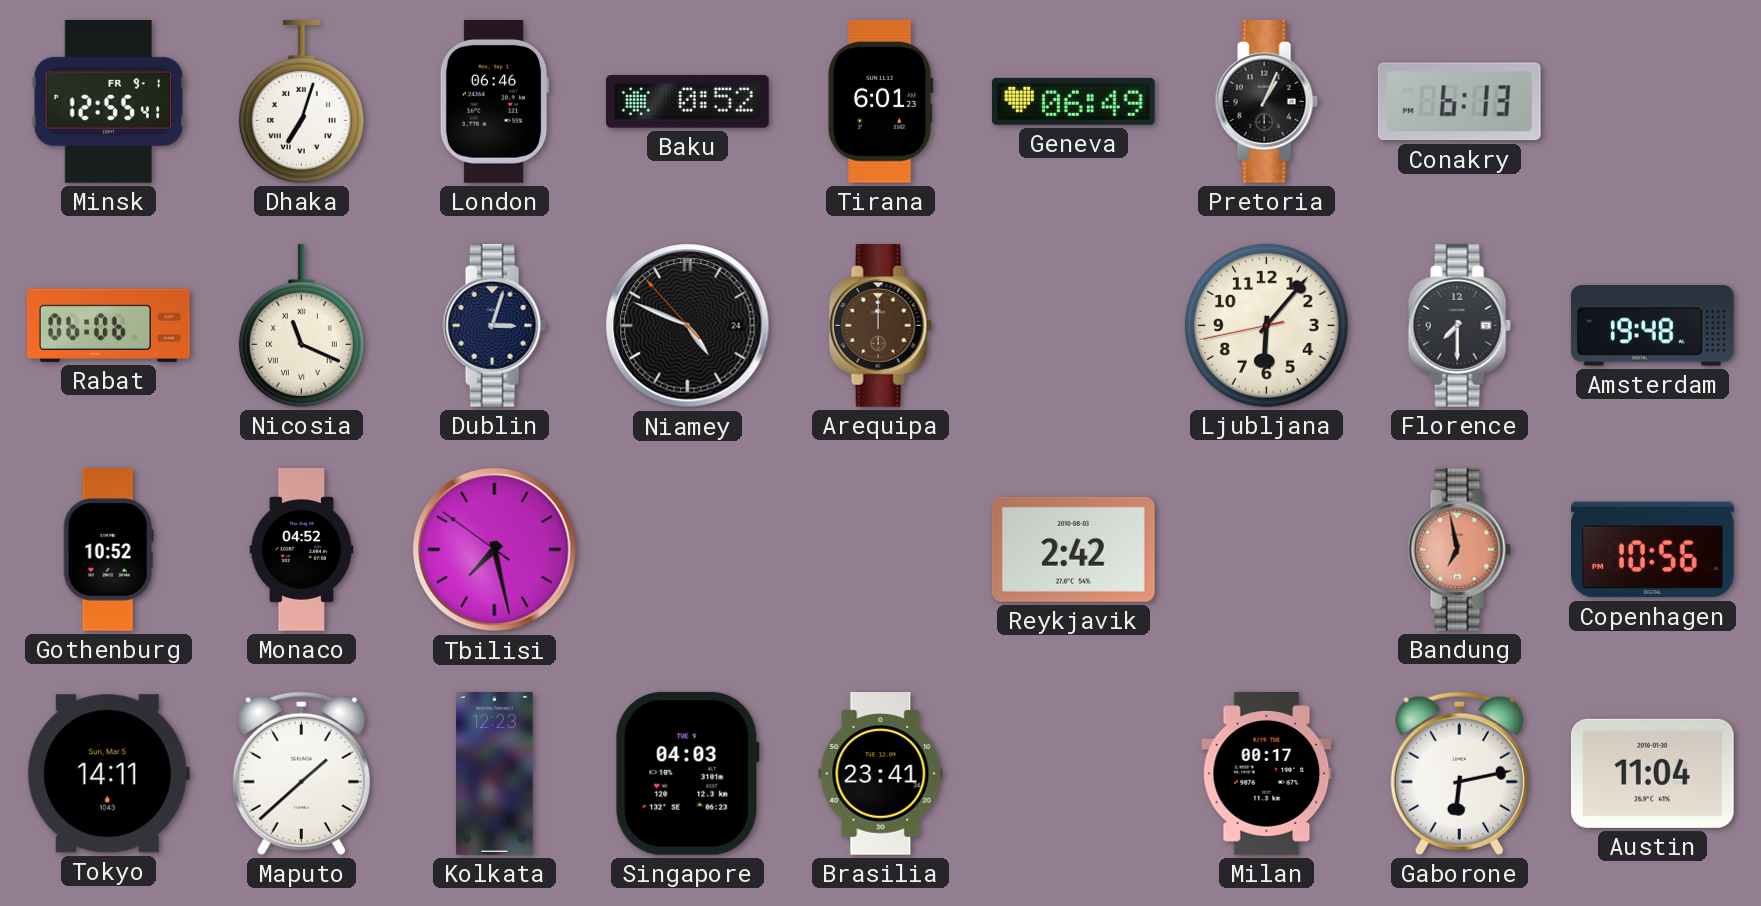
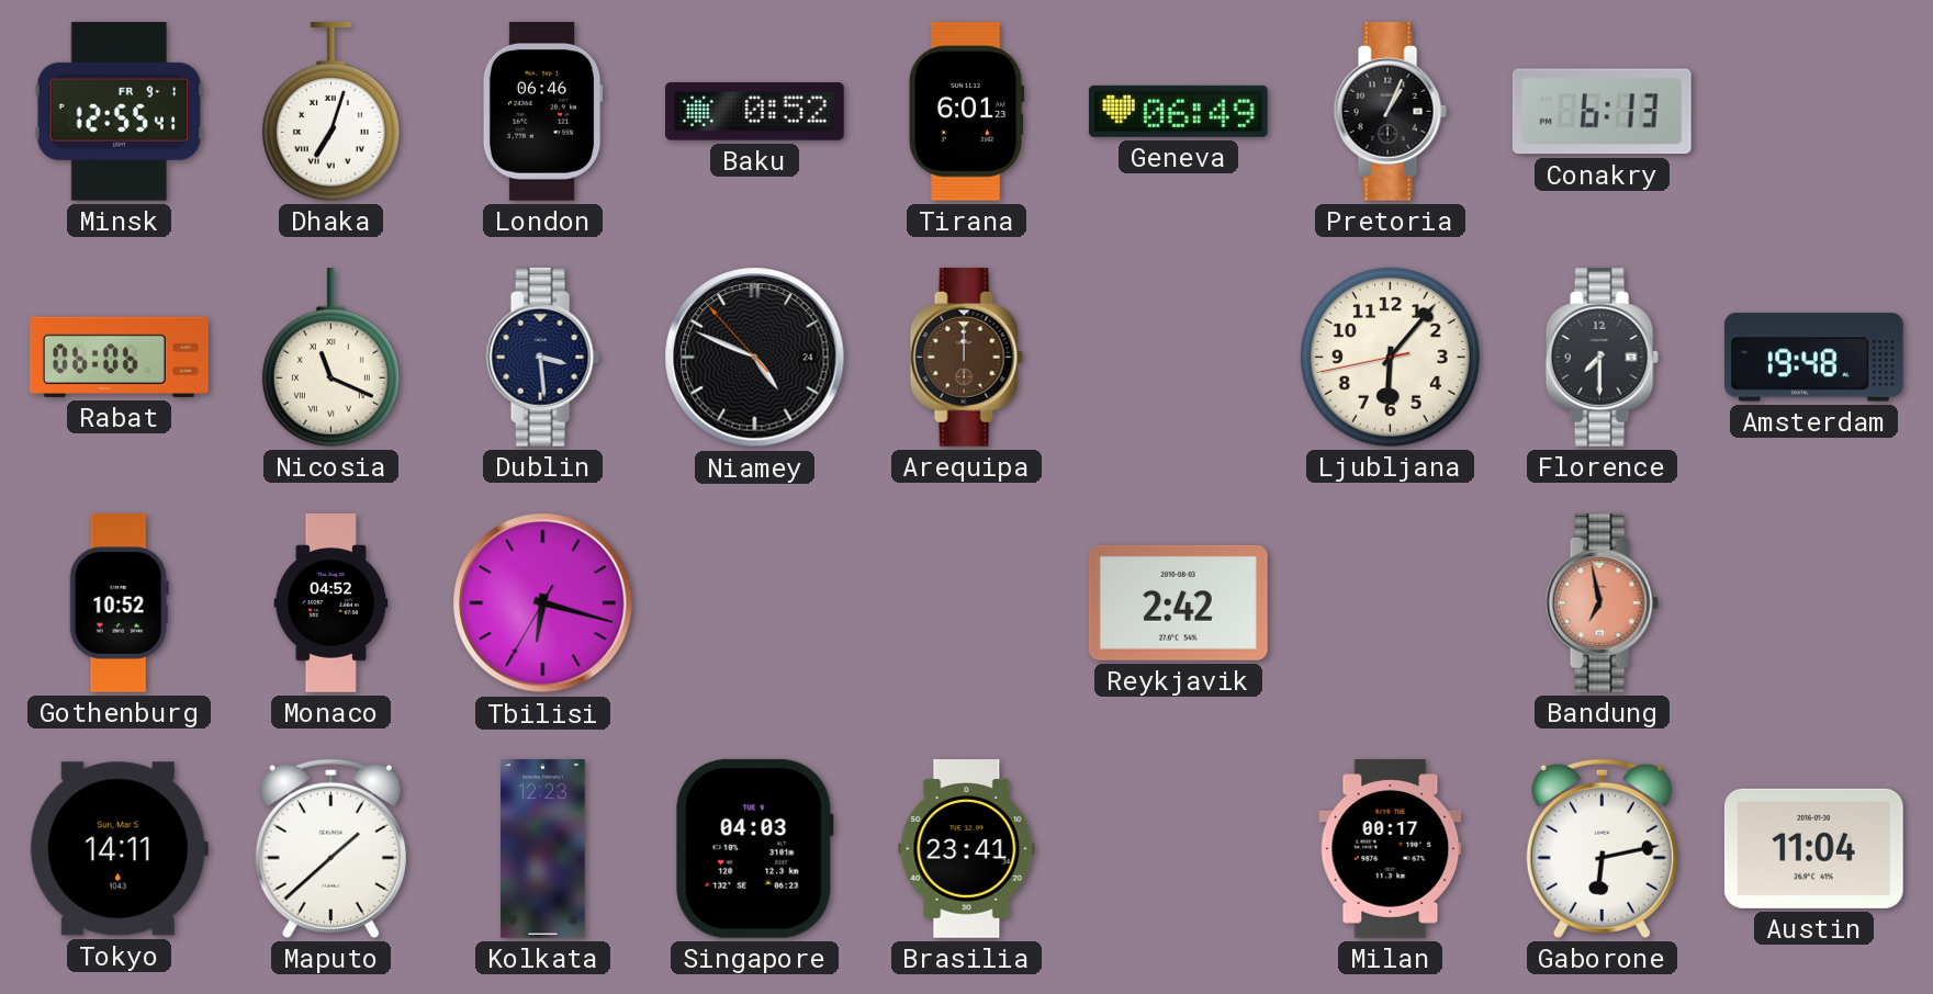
Dublin: 3:03 -> 3:29
Tbilisi: 7:27 -> 6:17
Copenhagen: 10:56 -> none
